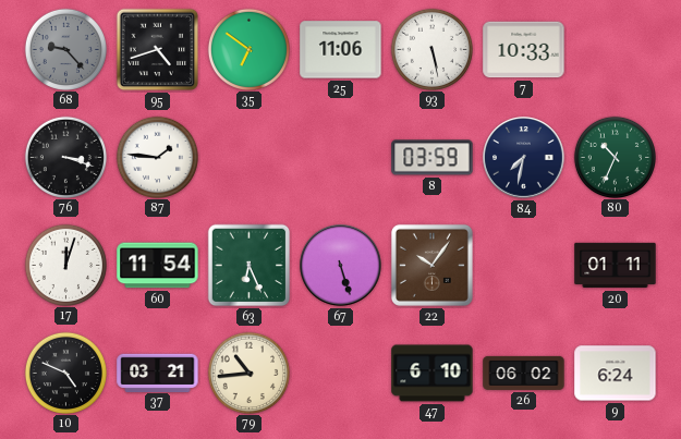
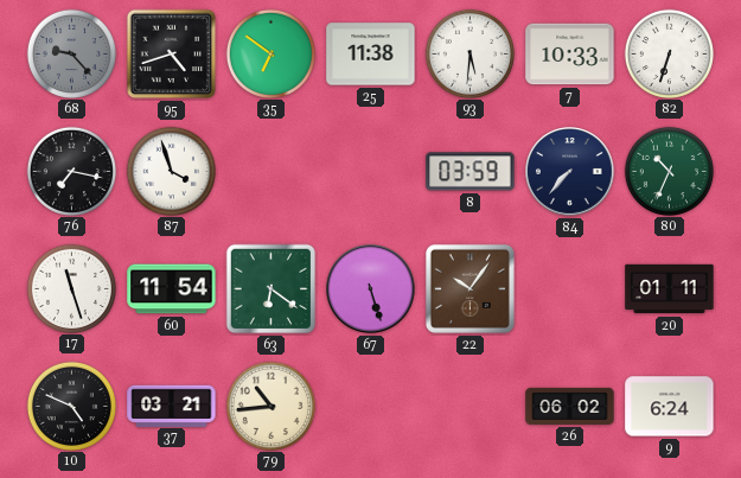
25: 11:06 -> 11:38
93: 5:28 -> 5:31
82: none -> 6:33
76: 3:18 -> 7:17
87: 1:46 -> 3:57
84: 7:32 -> 7:37
17: 12:03 -> 11:27
63: 6:26 -> 6:21
47: 6:10 -> none
